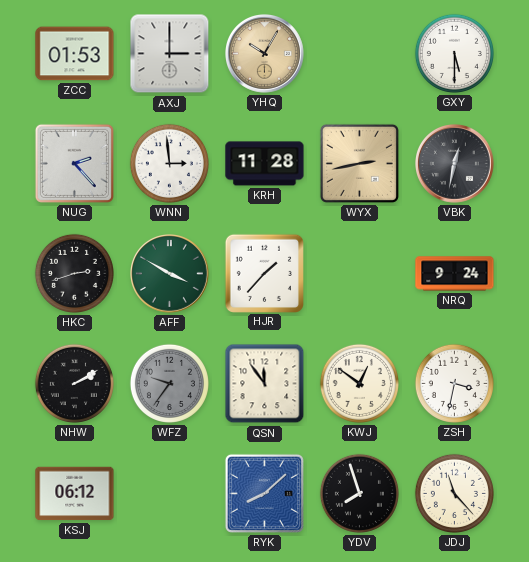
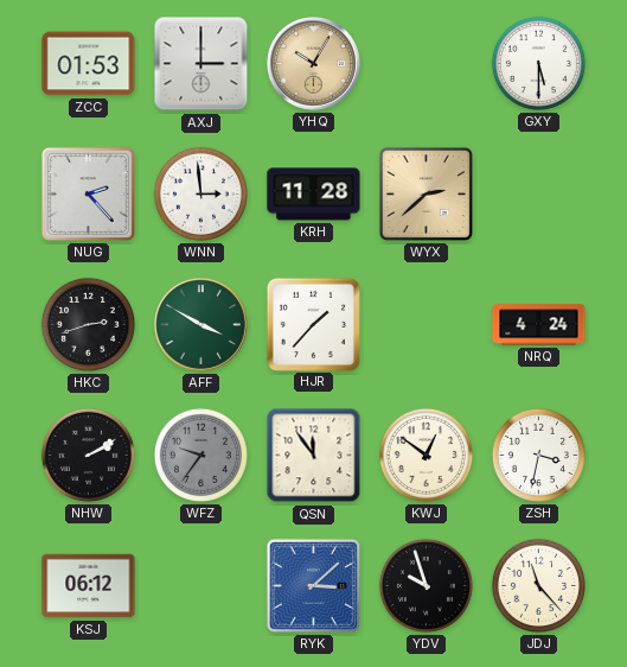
WYX: 2:43 -> 2:38
VBK: 12:32 -> none
NRQ: 9:24 -> 4:24
RYK: 8:08 -> 3:08
YDV: 7:57 -> 9:57
